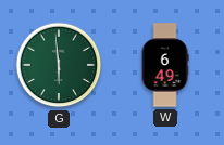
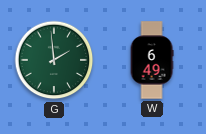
G: 5:59 -> 1:59
